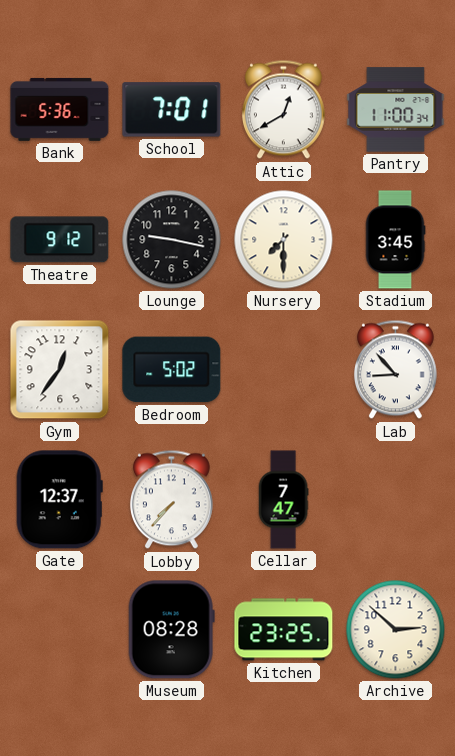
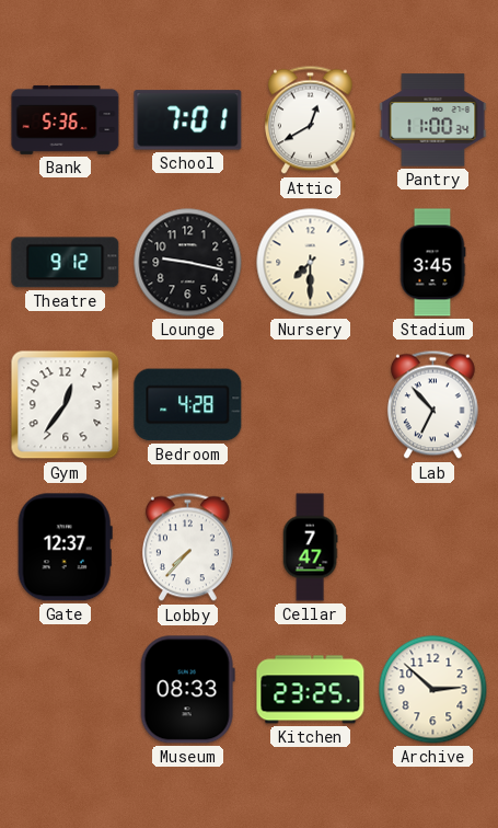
Bedroom: 5:02 -> 4:28
Lab: 8:53 -> 6:53
Museum: 08:28 -> 08:33
